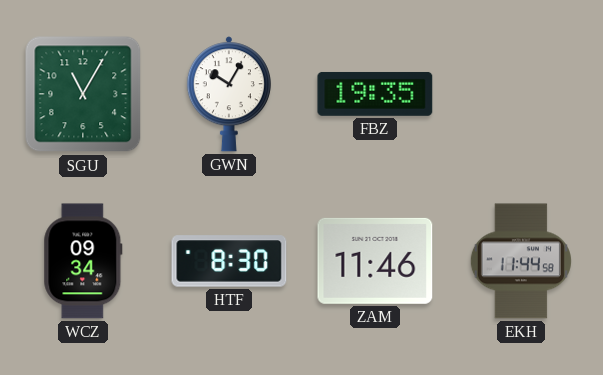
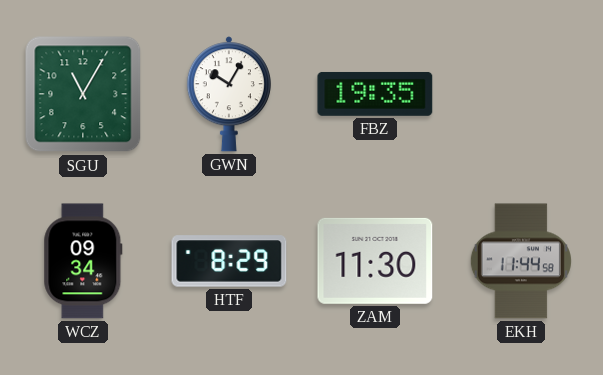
HTF: 8:30 -> 8:29
ZAM: 11:46 -> 11:30
